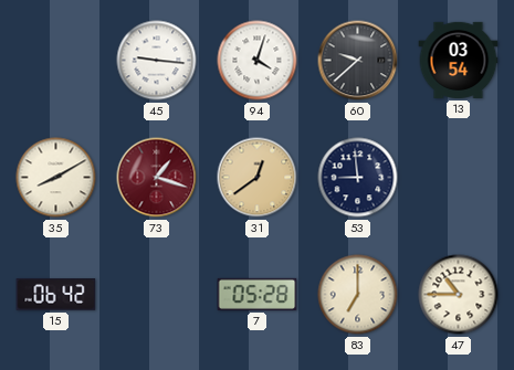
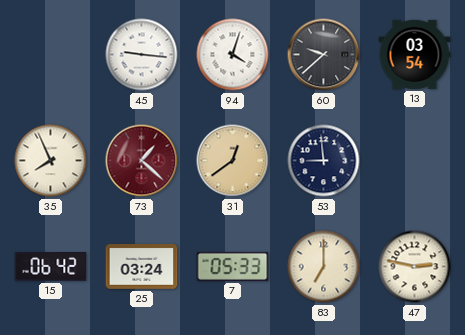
35: 8:10 -> 7:56
73: 1:18 -> 1:22
25: none -> 03:24
7: 05:28 -> 05:33
47: 10:45 -> 2:47
